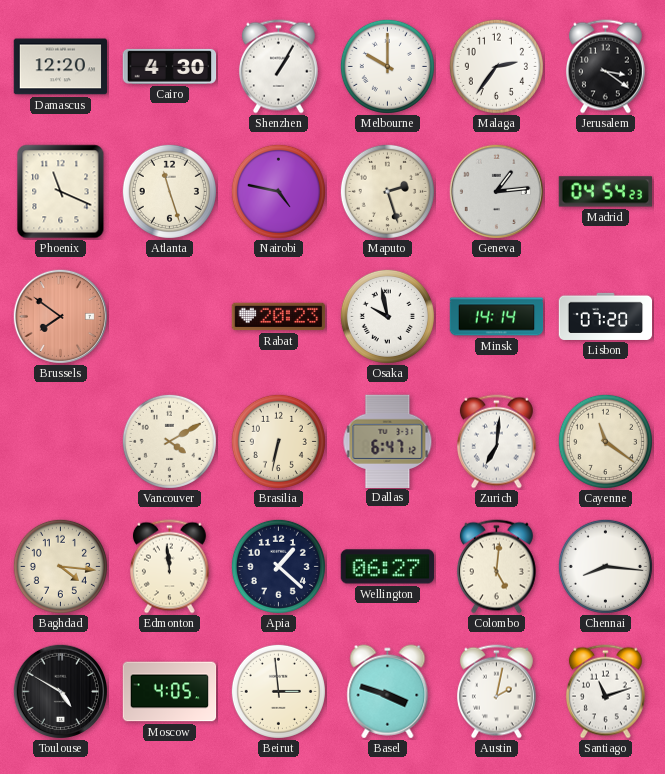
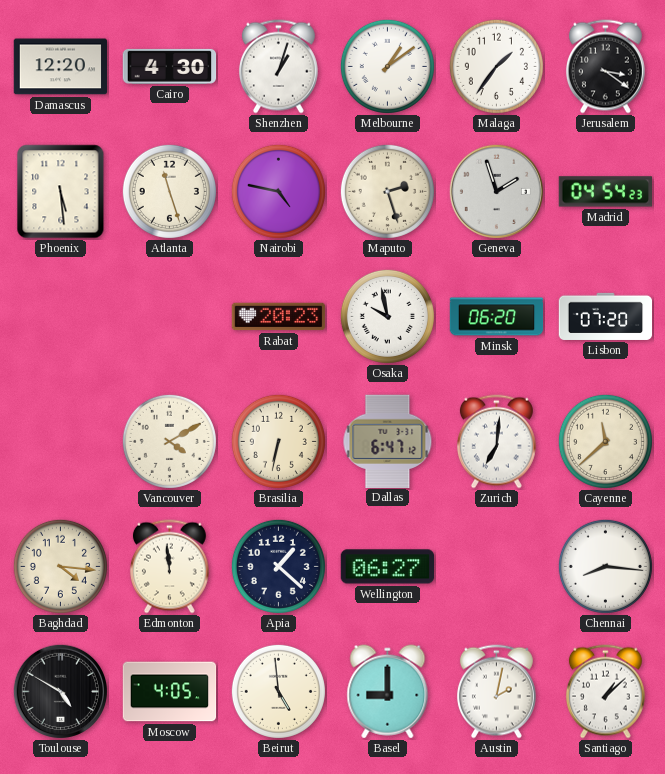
Shenzhen: 1:05 -> 1:03
Melbourne: 10:00 -> 1:09
Malaga: 2:36 -> 1:36
Phoenix: 11:19 -> 5:29
Geneva: 1:14 -> 1:57
Brussels: 7:51 -> none
Minsk: 14:14 -> 06:20
Cayenne: 11:21 -> 11:38
Colombo: 5:01 -> none
Beirut: 2:59 -> 4:59
Basel: 3:48 -> 9:00
Santiago: 11:12 -> 1:08
